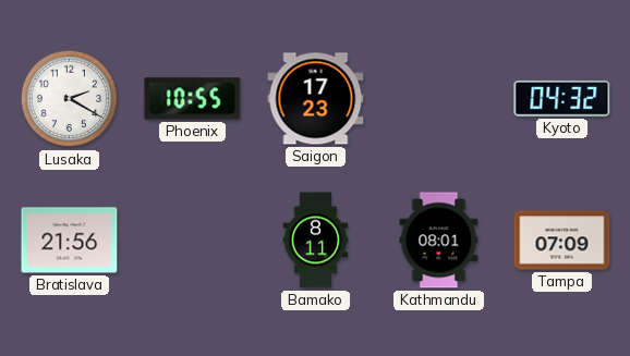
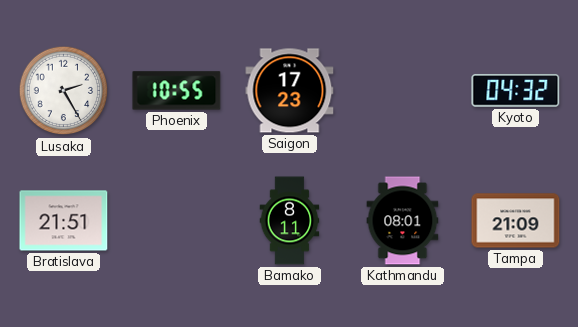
Lusaka: 2:20 -> 2:25
Bratislava: 21:56 -> 21:51
Tampa: 07:09 -> 21:09
